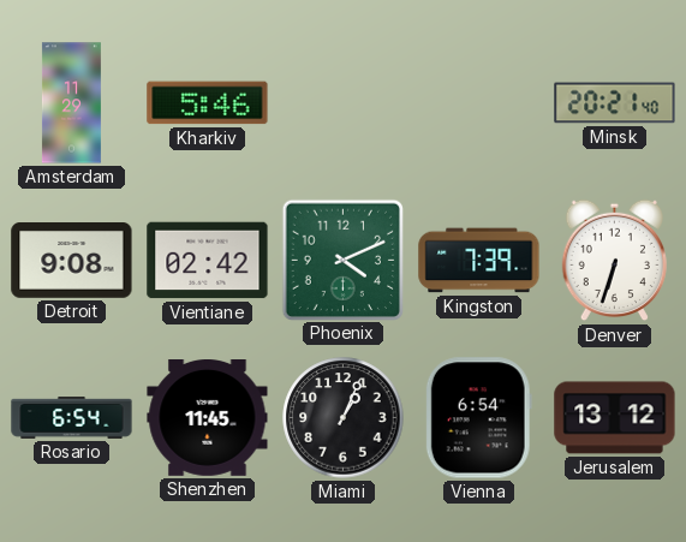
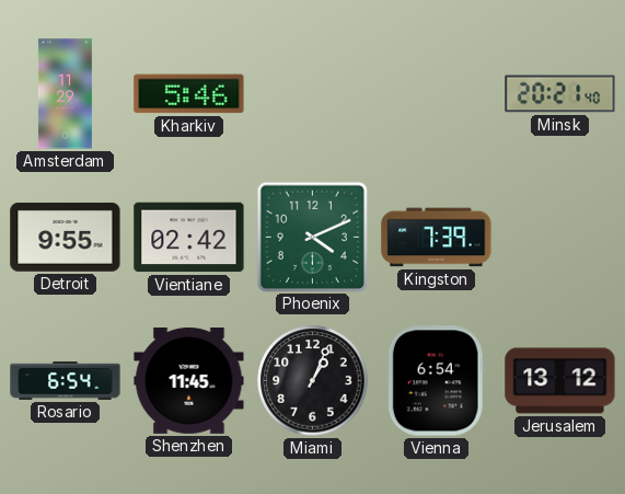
Detroit: 9:08 -> 9:55
Denver: 6:33 -> none
